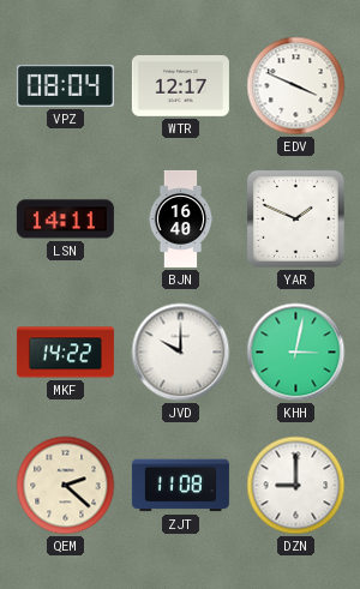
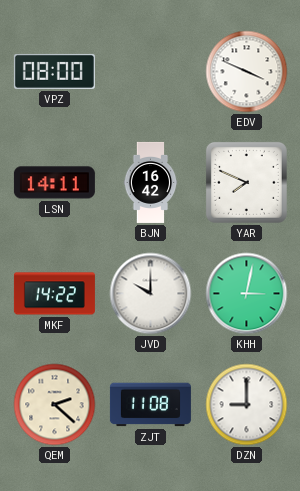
VPZ: 08:04 -> 08:00
WTR: 12:17 -> none
BJN: 16:40 -> 16:42
YAR: 1:49 -> 7:49
